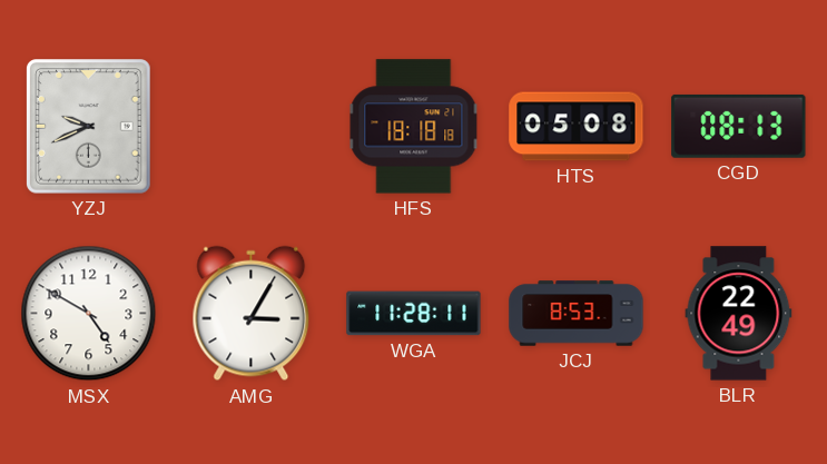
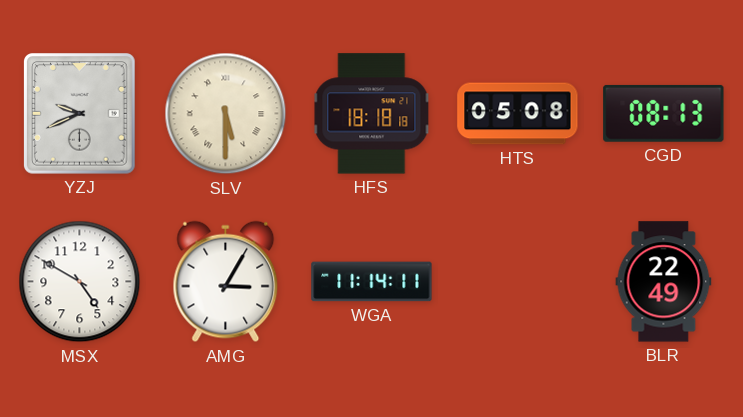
SLV: none -> 5:30
WGA: 11:28 -> 11:14
JCJ: 8:53 -> none
